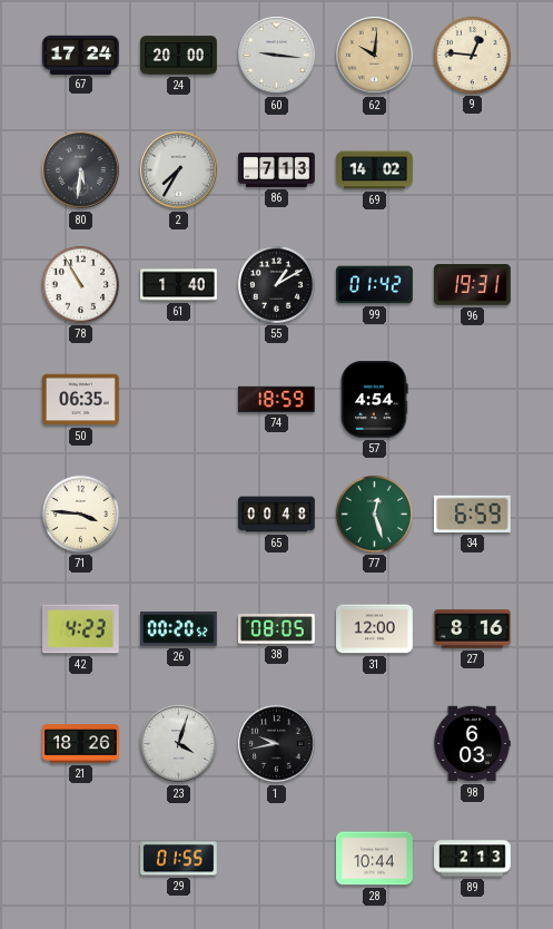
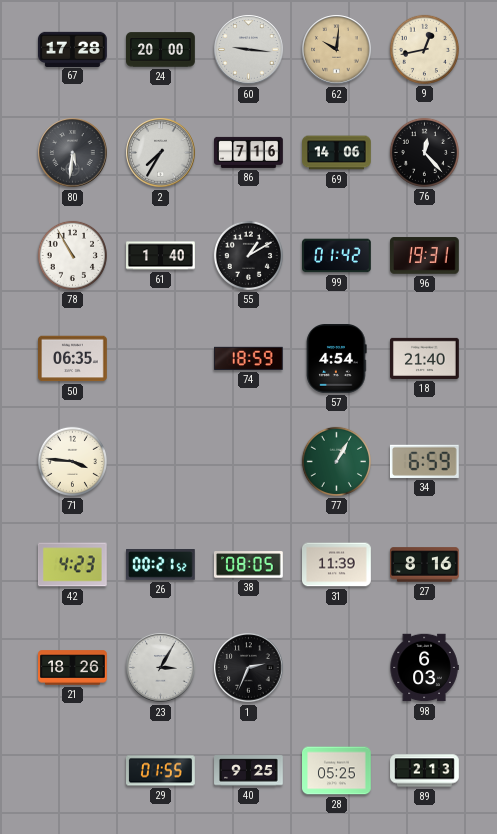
67: 17:24 -> 17:28
9: 12:46 -> 12:43
86: 7:13 -> 7:16
69: 14:02 -> 14:06
76: none -> 12:23
18: none -> 21:40
65: 00:48 -> none
77: 12:27 -> 1:05
26: 00:20 -> 00:21
31: 12:00 -> 11:39
23: 4:03 -> 3:05
1: 9:43 -> 2:34
40: none -> 9:25
28: 10:44 -> 05:25
